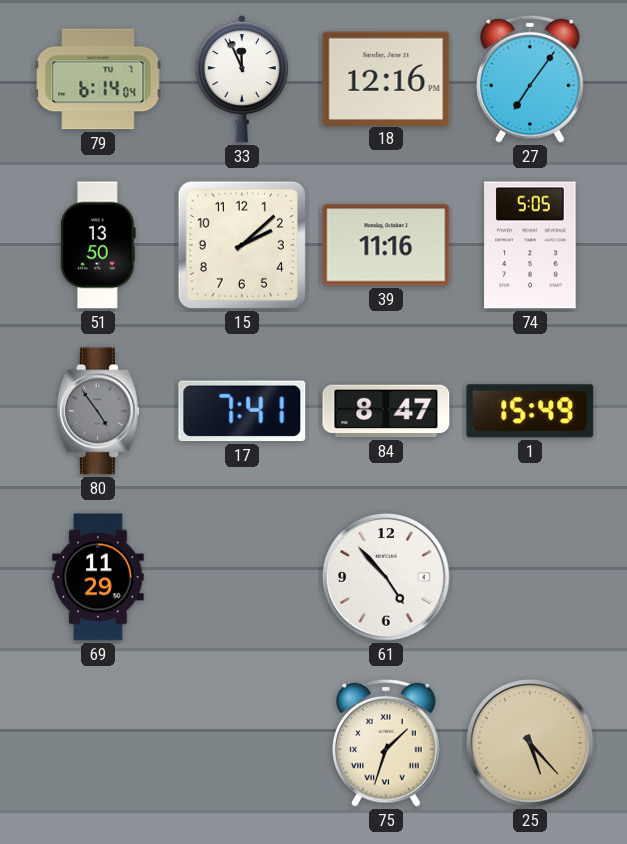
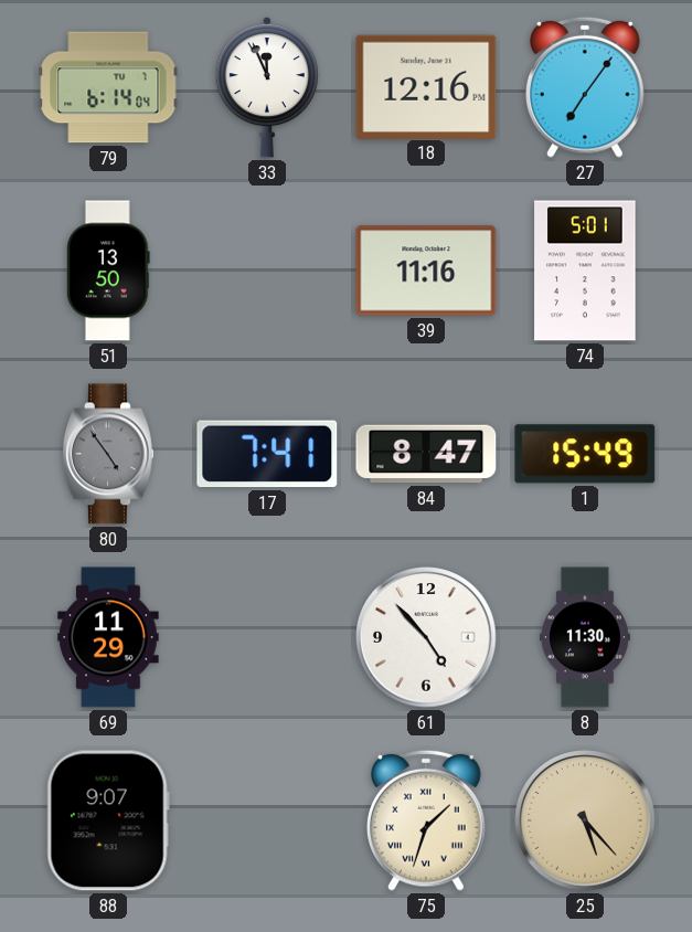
15: 2:08 -> none
74: 5:05 -> 5:01
8: none -> 11:30
88: none -> 9:07
